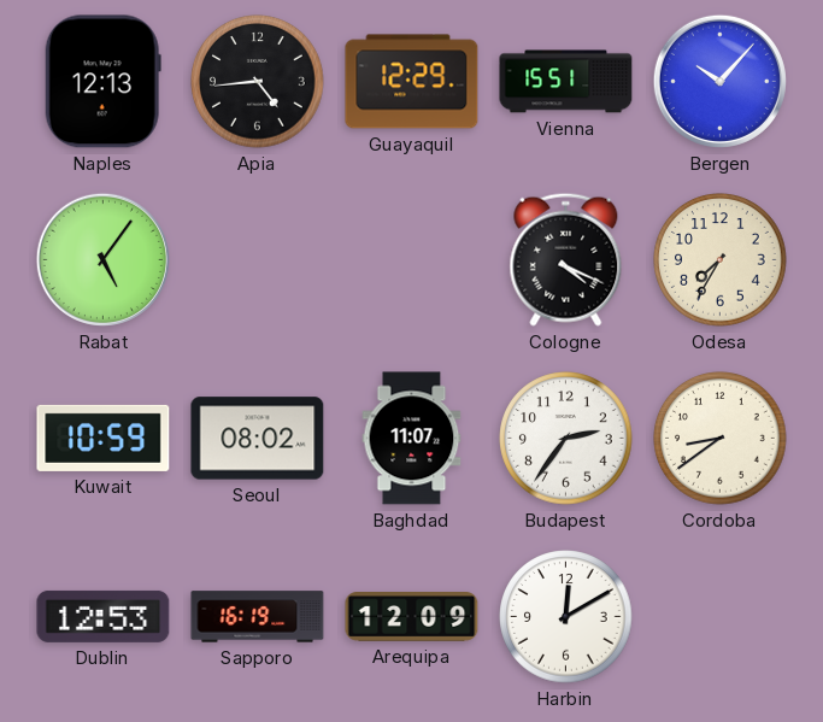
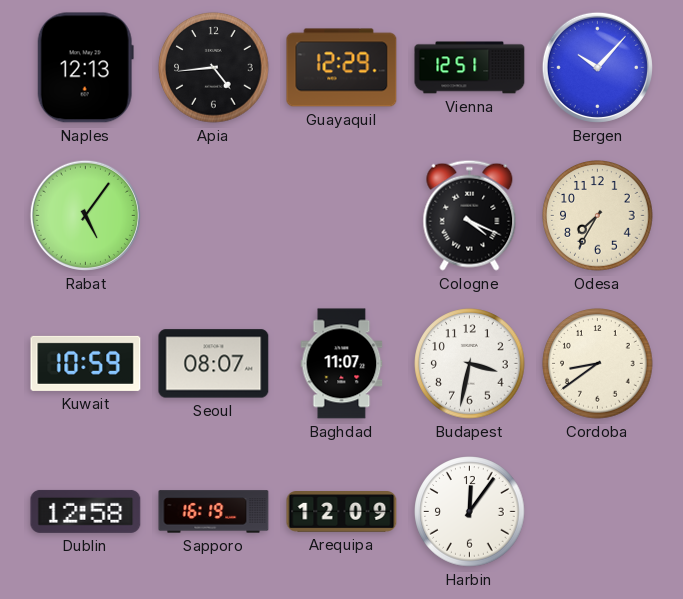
Vienna: 15:51 -> 12:51
Seoul: 08:02 -> 08:07
Budapest: 2:36 -> 3:32
Dublin: 12:53 -> 12:58
Harbin: 12:10 -> 12:06
